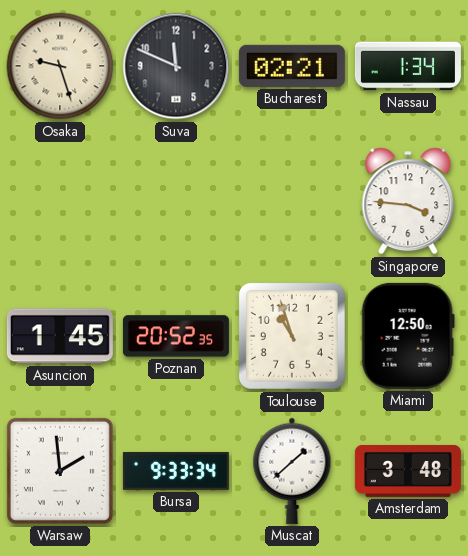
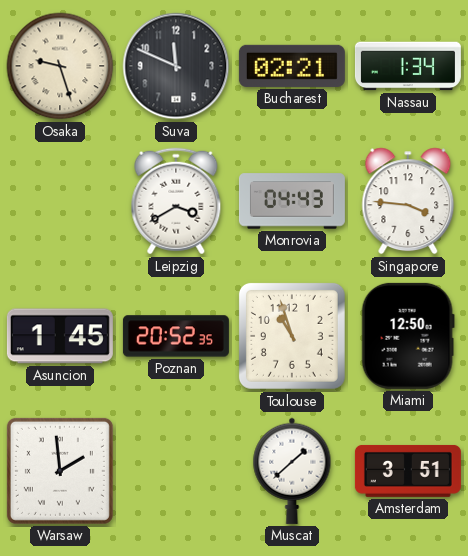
Leipzig: none -> 3:40
Monrovia: none -> 04:43
Bursa: 9:33 -> none
Amsterdam: 3:48 -> 3:51
